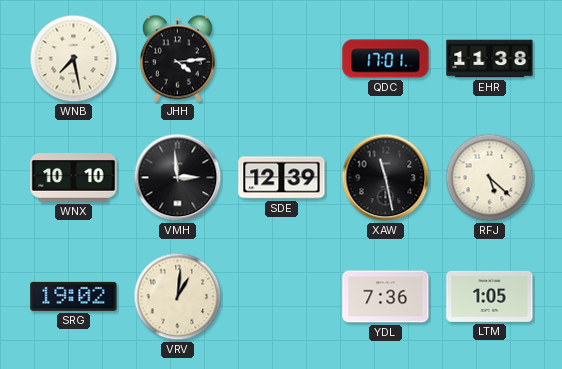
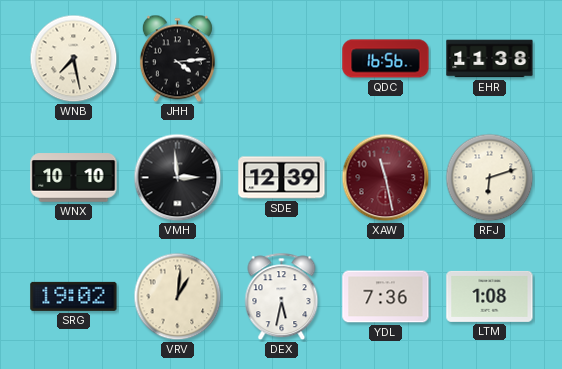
QDC: 17:01 -> 16:56
XAW dial: black -> burgundy
RFJ: 5:22 -> 6:12
DEX: none -> 5:32
LTM: 1:05 -> 1:08
